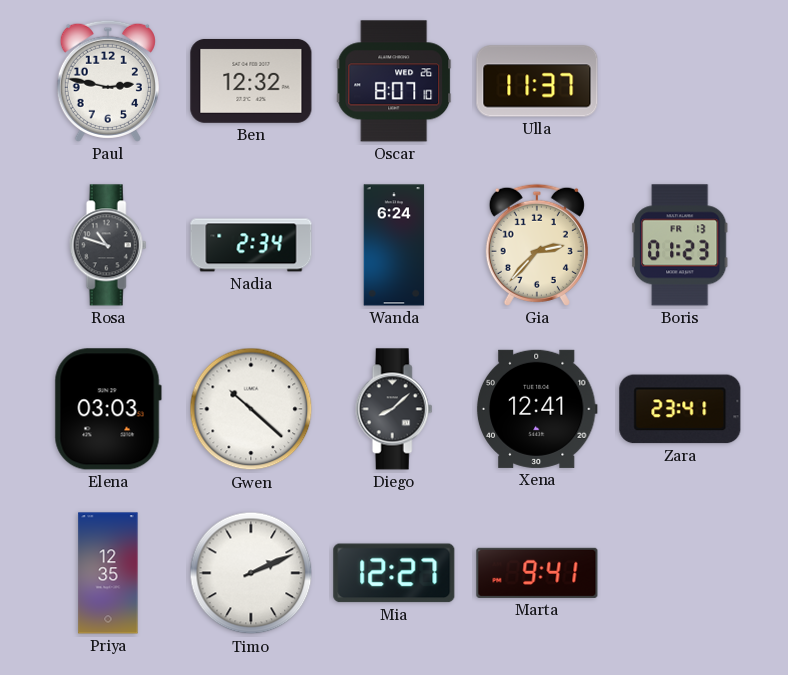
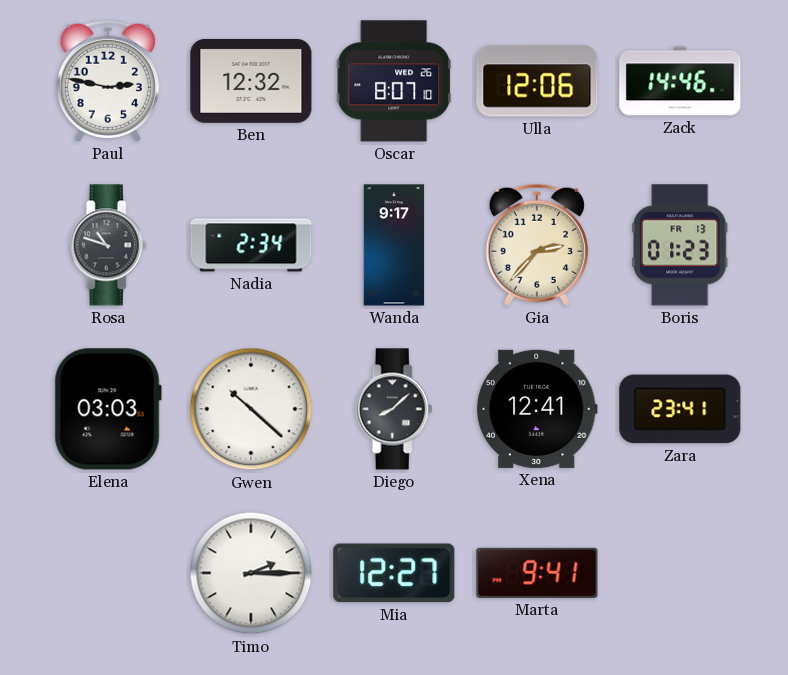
Ulla: 11:37 -> 12:06
Zack: none -> 14:46
Wanda: 6:24 -> 9:17
Priya: 12:35 -> none
Timo: 2:11 -> 2:15
